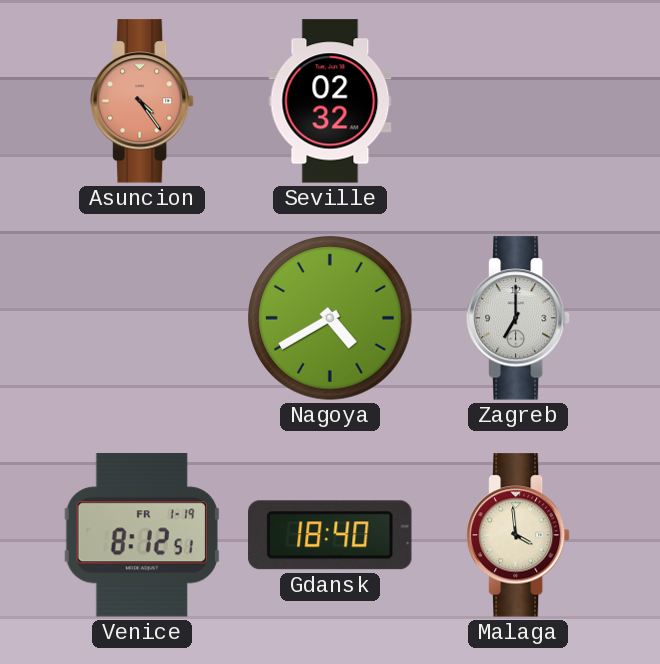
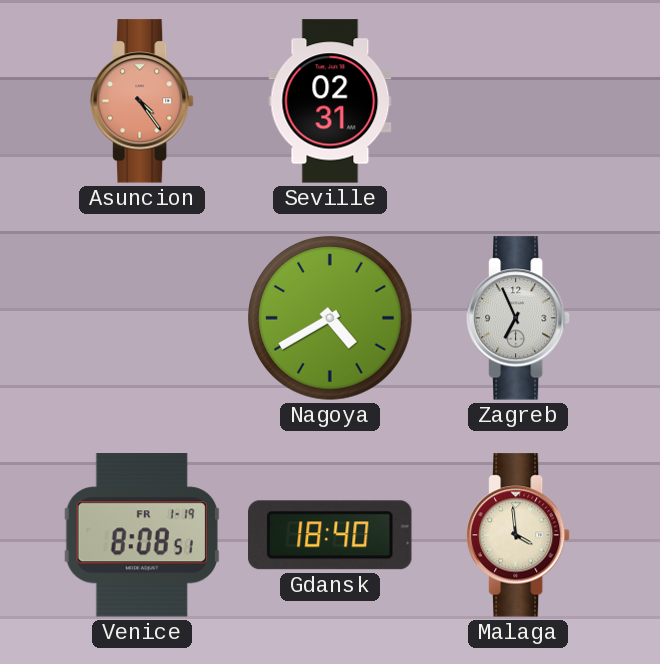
Seville: 02:32 -> 02:31
Zagreb: 7:00 -> 6:56
Venice: 8:12 -> 8:08
